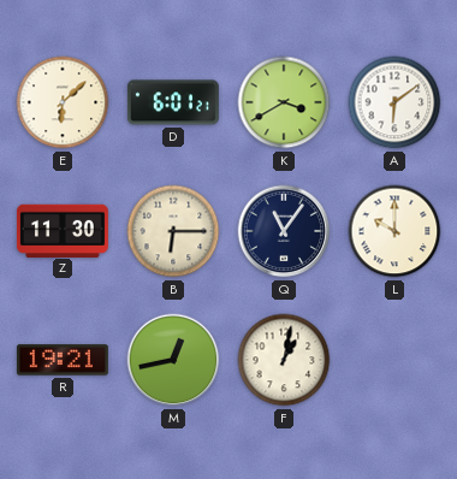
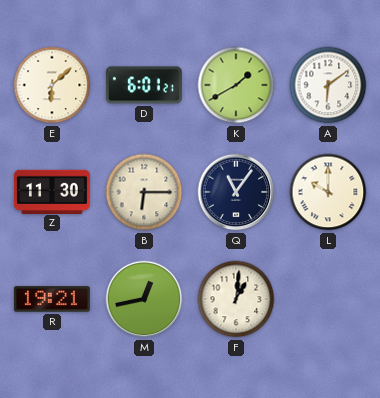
K: 3:40 -> 1:40
F: 1:02 -> 1:01
